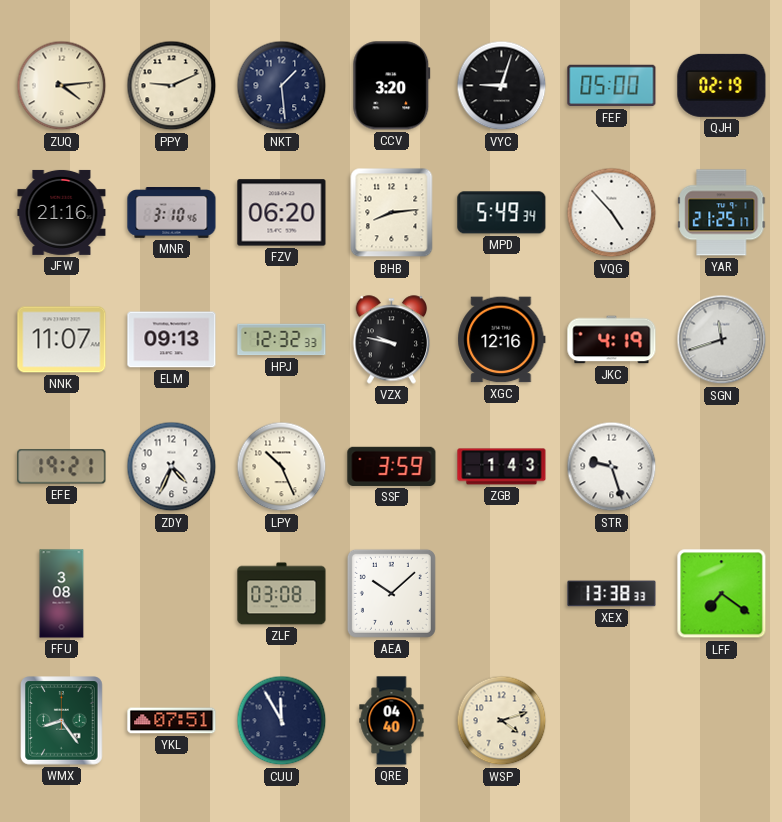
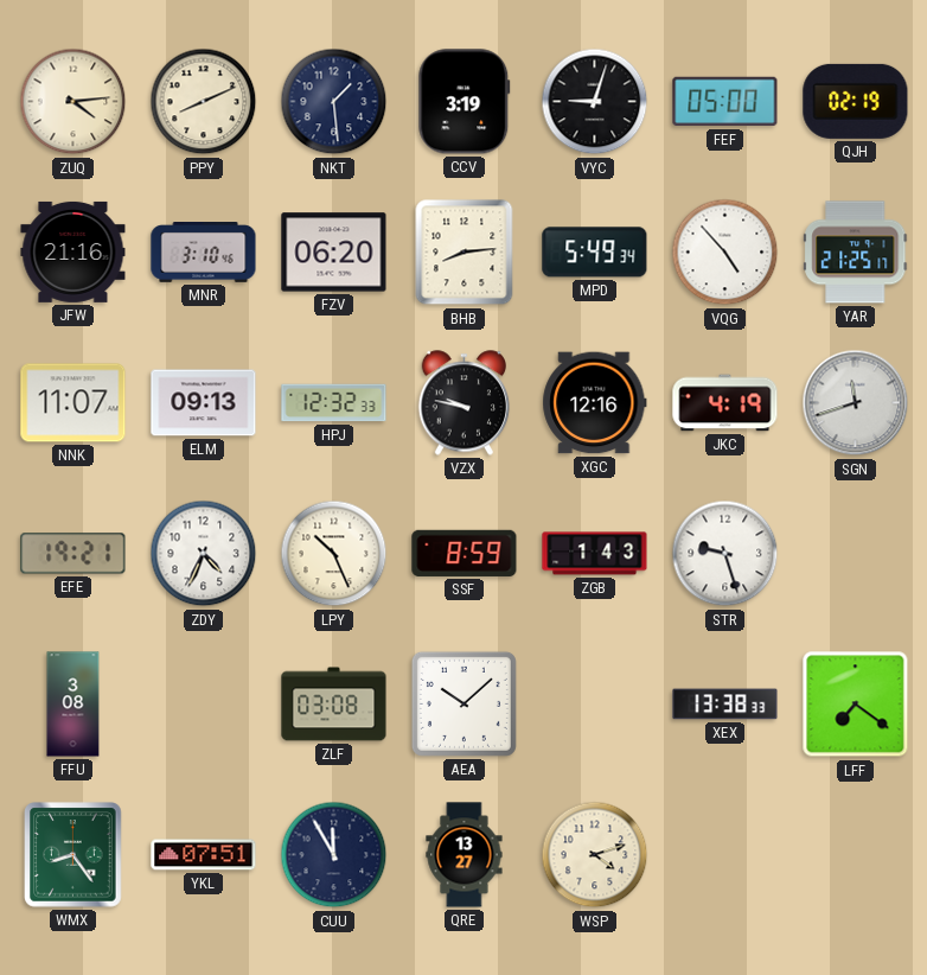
PPY: 9:11 -> 8:11
CCV: 3:20 -> 3:19
SSF: 3:59 -> 8:59
QRE: 04:40 -> 13:27
